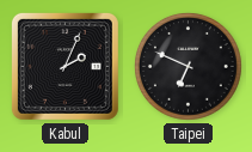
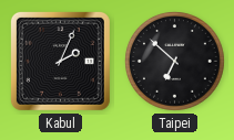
Taipei: 6:49 -> 6:52
